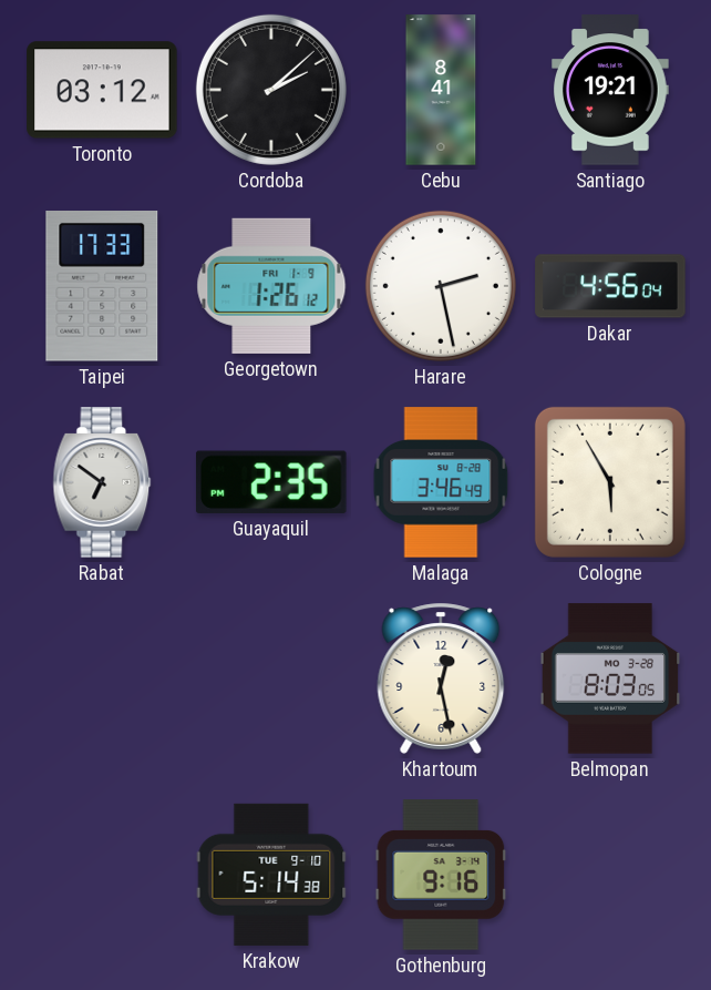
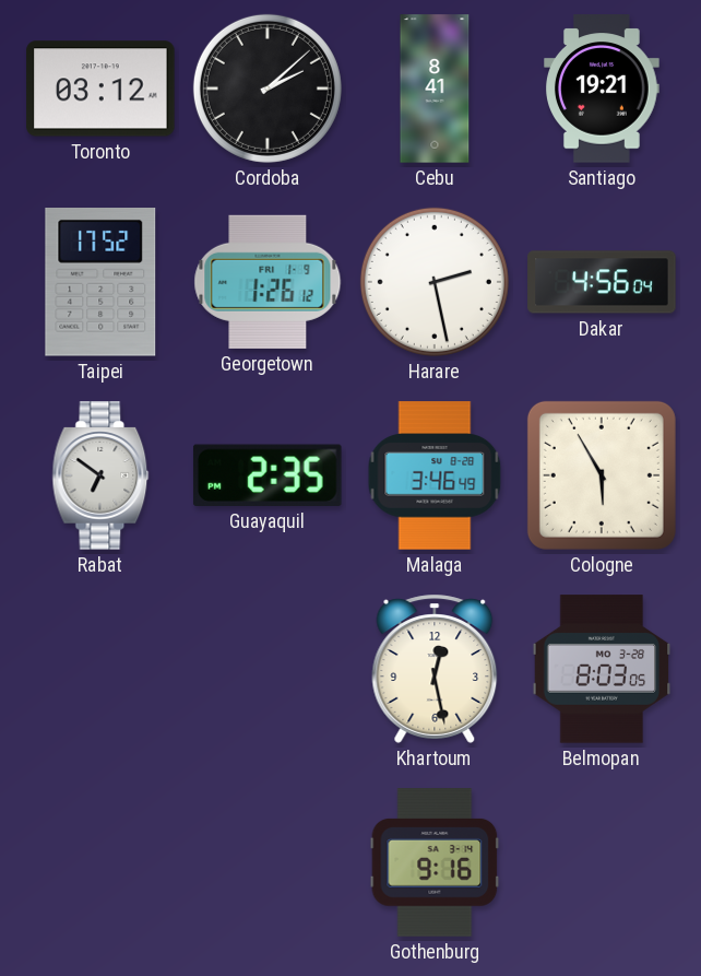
Taipei: 17:33 -> 17:52
Krakow: 5:14 -> none
